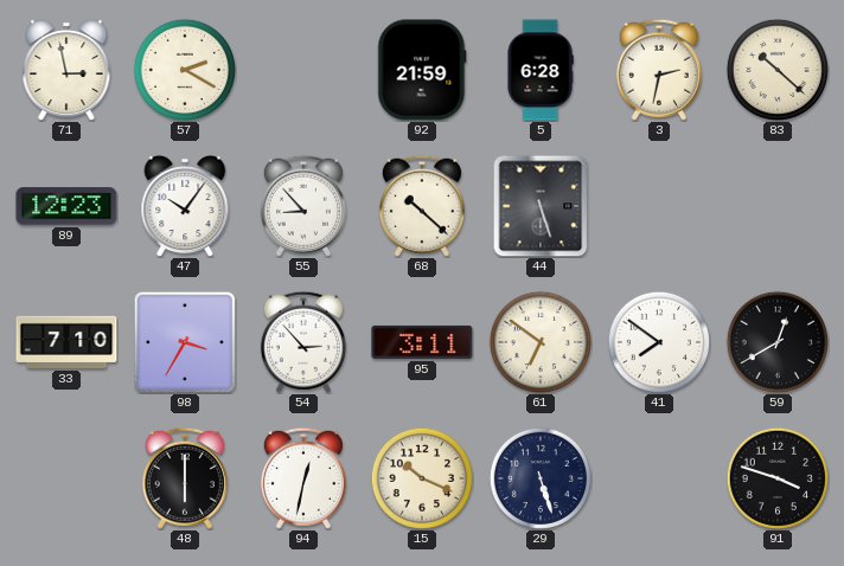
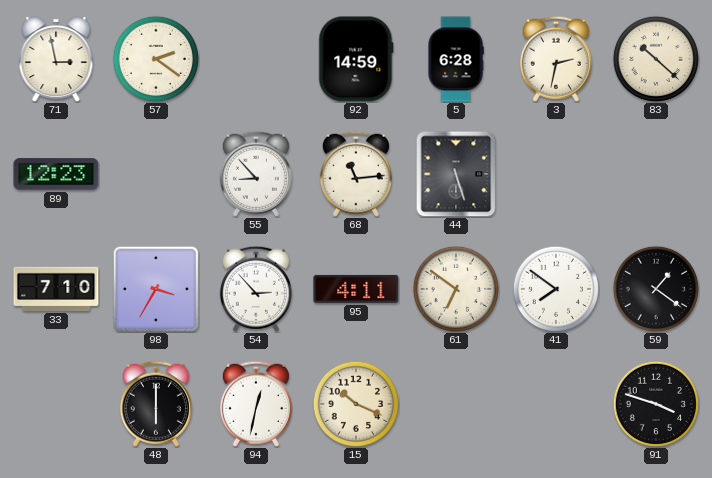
57: 2:20 -> 2:21
92: 21:59 -> 14:59
47: 10:06 -> none
68: 10:22 -> 11:14
95: 3:11 -> 4:11
59: 12:40 -> 1:21
29: 5:27 -> none
